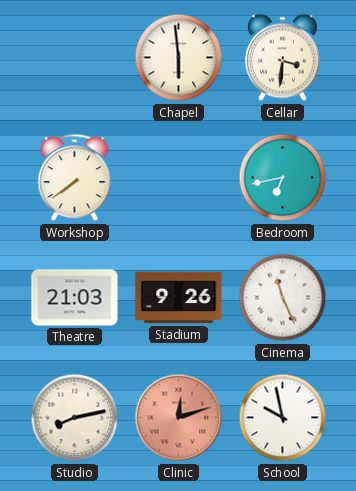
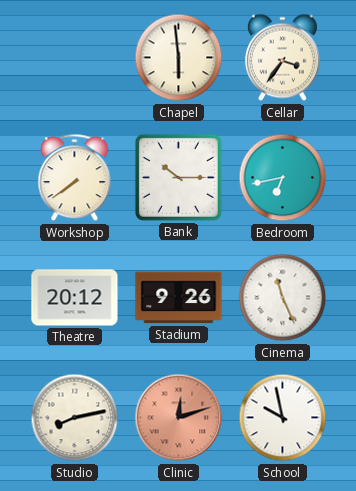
Cellar: 3:31 -> 3:36
Bank: none -> 10:15
Theatre: 21:03 -> 20:12
